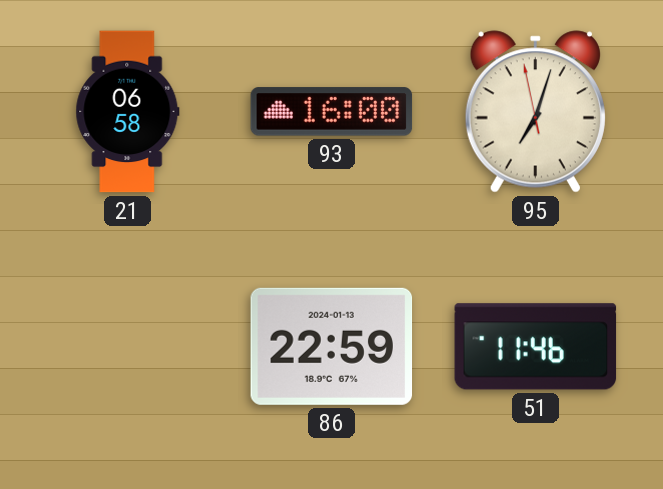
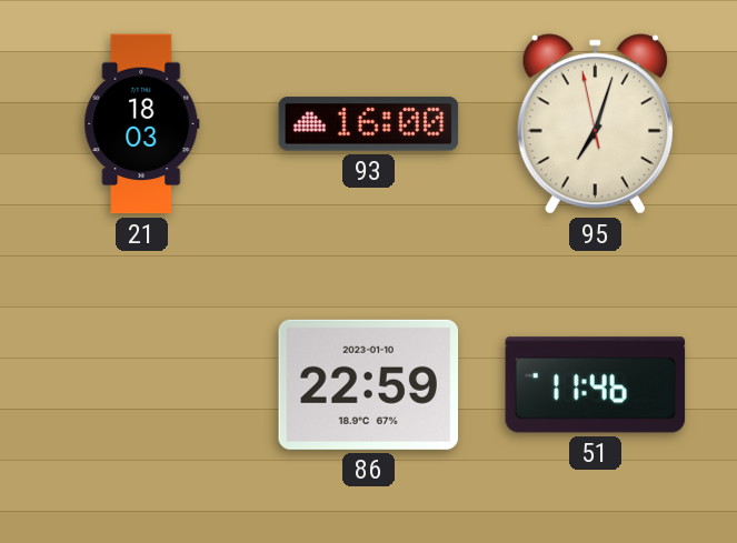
21: 06:58 -> 18:03
86 date: 2024-01-13 -> 2023-01-10
